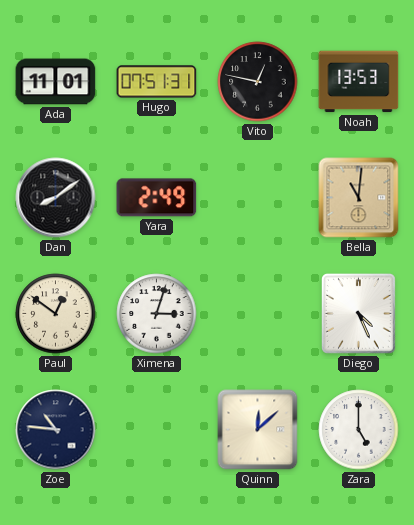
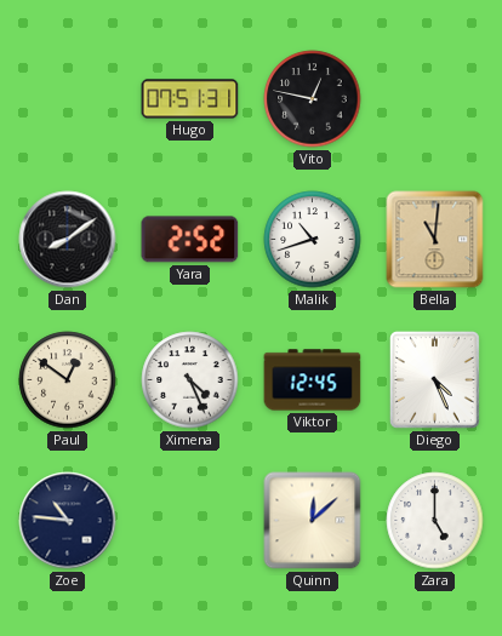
Ada: 11:01 -> none
Noah: 13:53 -> none
Yara: 2:49 -> 2:52
Malik: none -> 10:42
Ximena: 3:03 -> 4:26
Viktor: none -> 12:45
